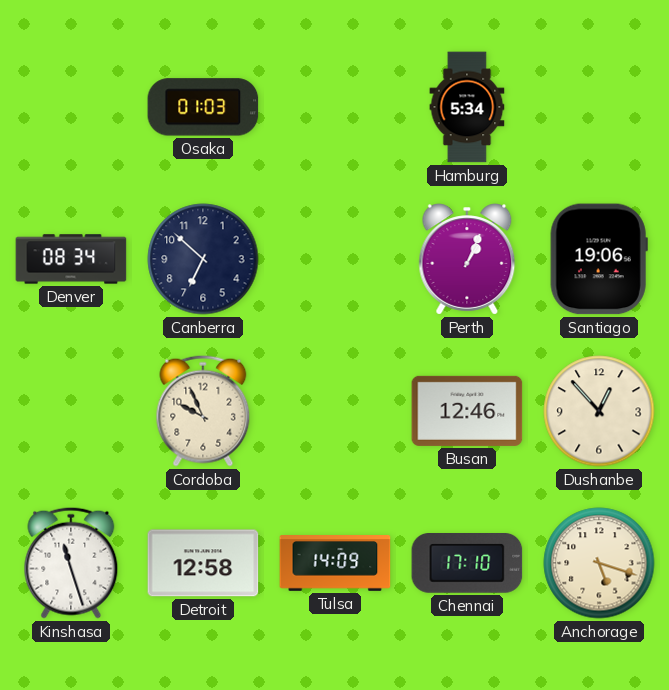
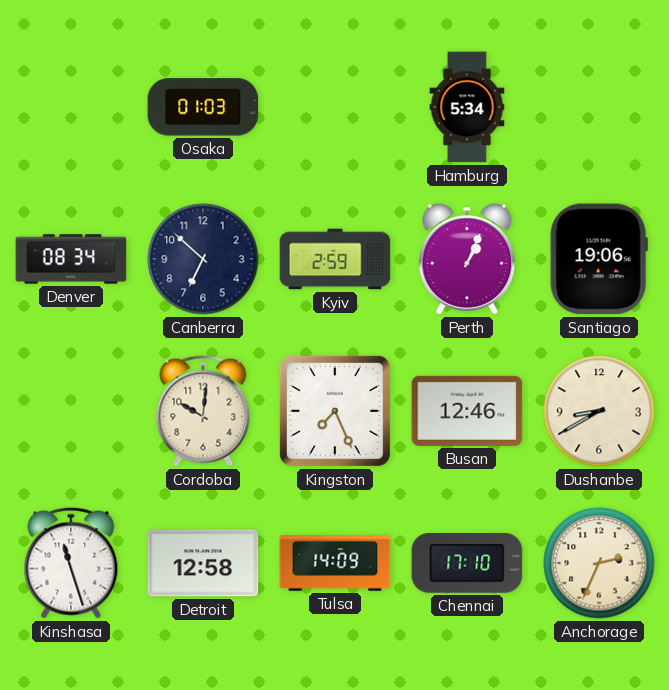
Kyiv: none -> 2:59
Cordoba: 9:56 -> 10:01
Kingston: none -> 7:26
Dushanbe: 12:53 -> 8:40
Anchorage: 5:18 -> 2:34
